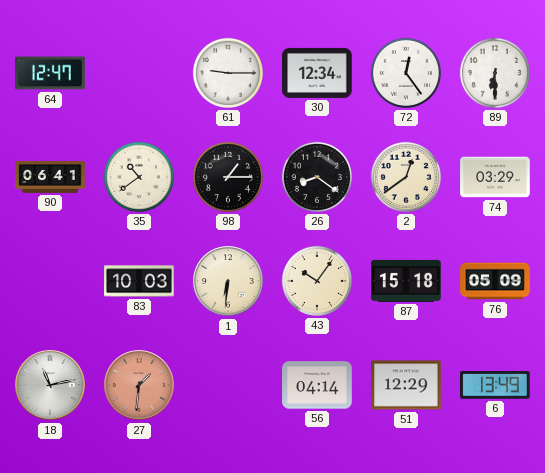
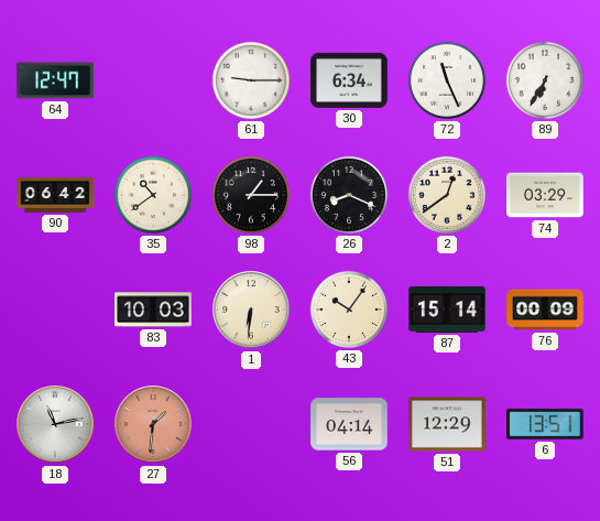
30: 12:34 -> 6:34
72: 12:24 -> 11:26
89: 6:30 -> 6:35
90: 06:41 -> 06:42
26: 8:21 -> 8:19
87: 15:18 -> 15:14
76: 05:09 -> 00:09
6: 13:49 -> 13:51
